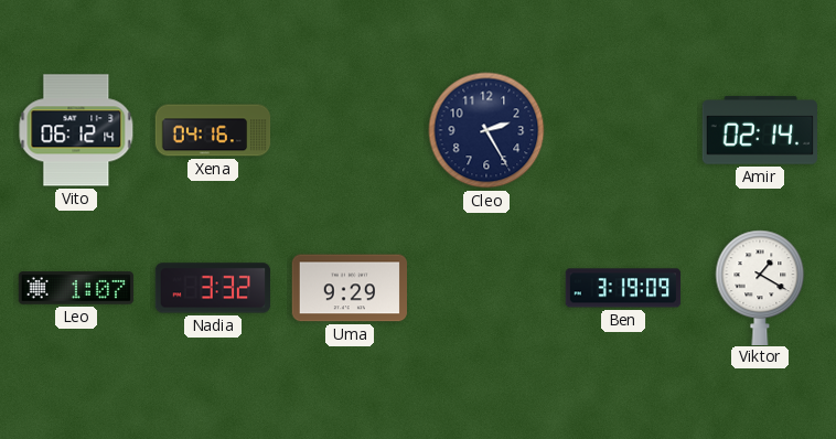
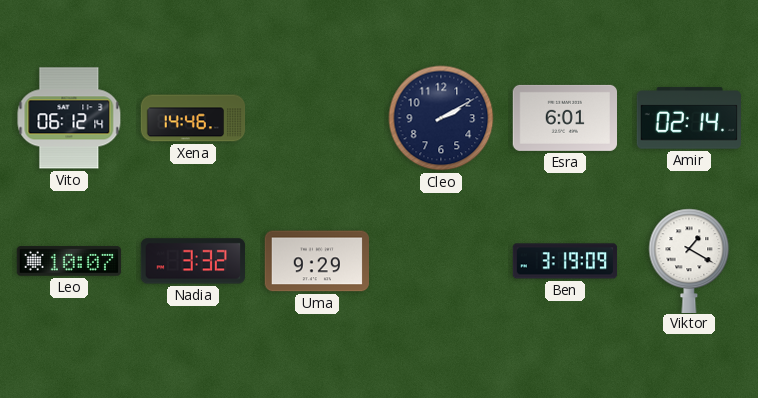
Xena: 04:16 -> 14:46
Cleo: 2:25 -> 2:10
Esra: none -> 6:01
Leo: 1:07 -> 10:07
